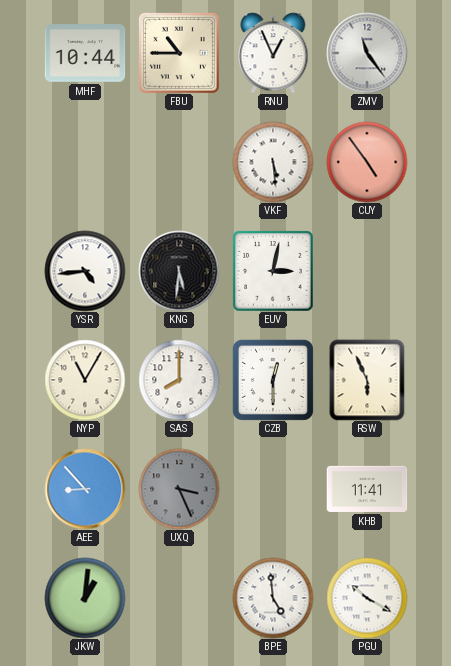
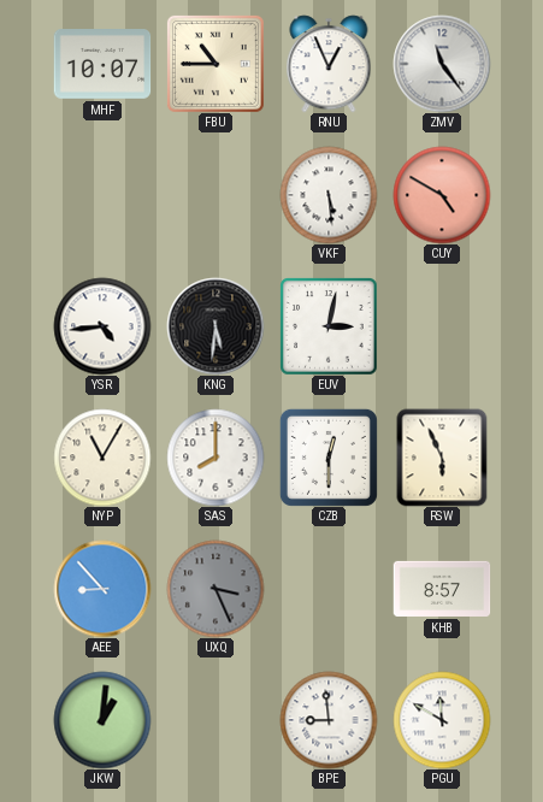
MHF: 10:44 -> 10:07
CUY: 4:54 -> 4:50
KHB: 11:41 -> 8:57
BPE: 4:59 -> 8:59
PGU: 10:20 -> 11:50
